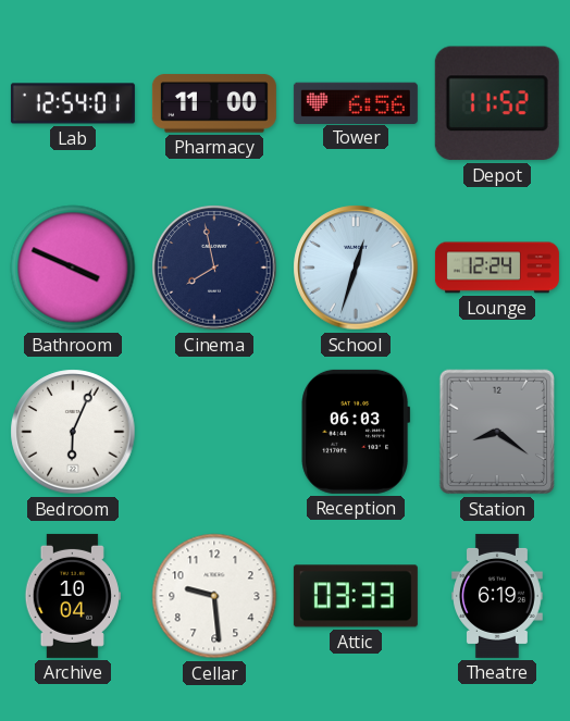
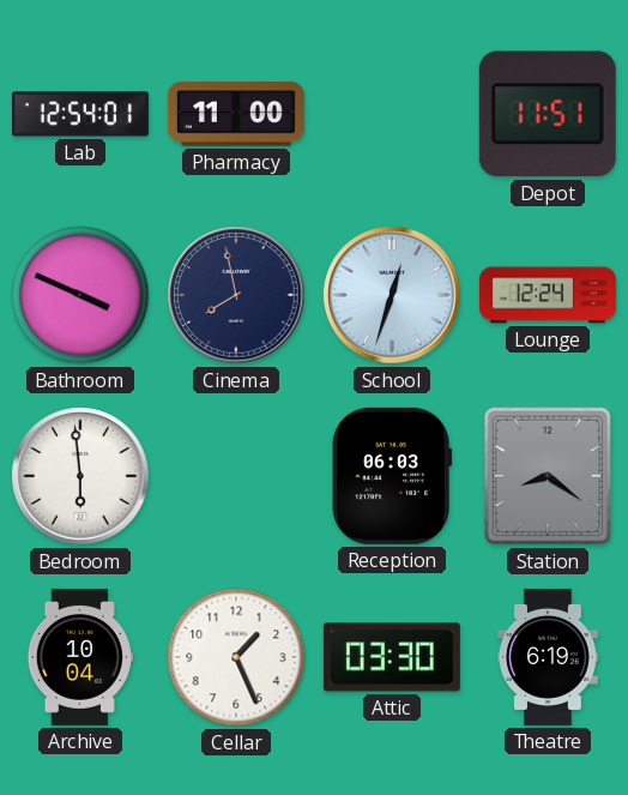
Tower: 6:56 -> none
Depot: 11:52 -> 11:51
Bedroom: 6:04 -> 5:59
Cellar: 9:29 -> 1:26
Attic: 03:33 -> 03:30
